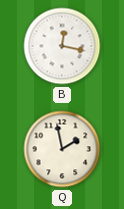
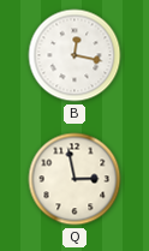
Q: 1:58 -> 2:58
